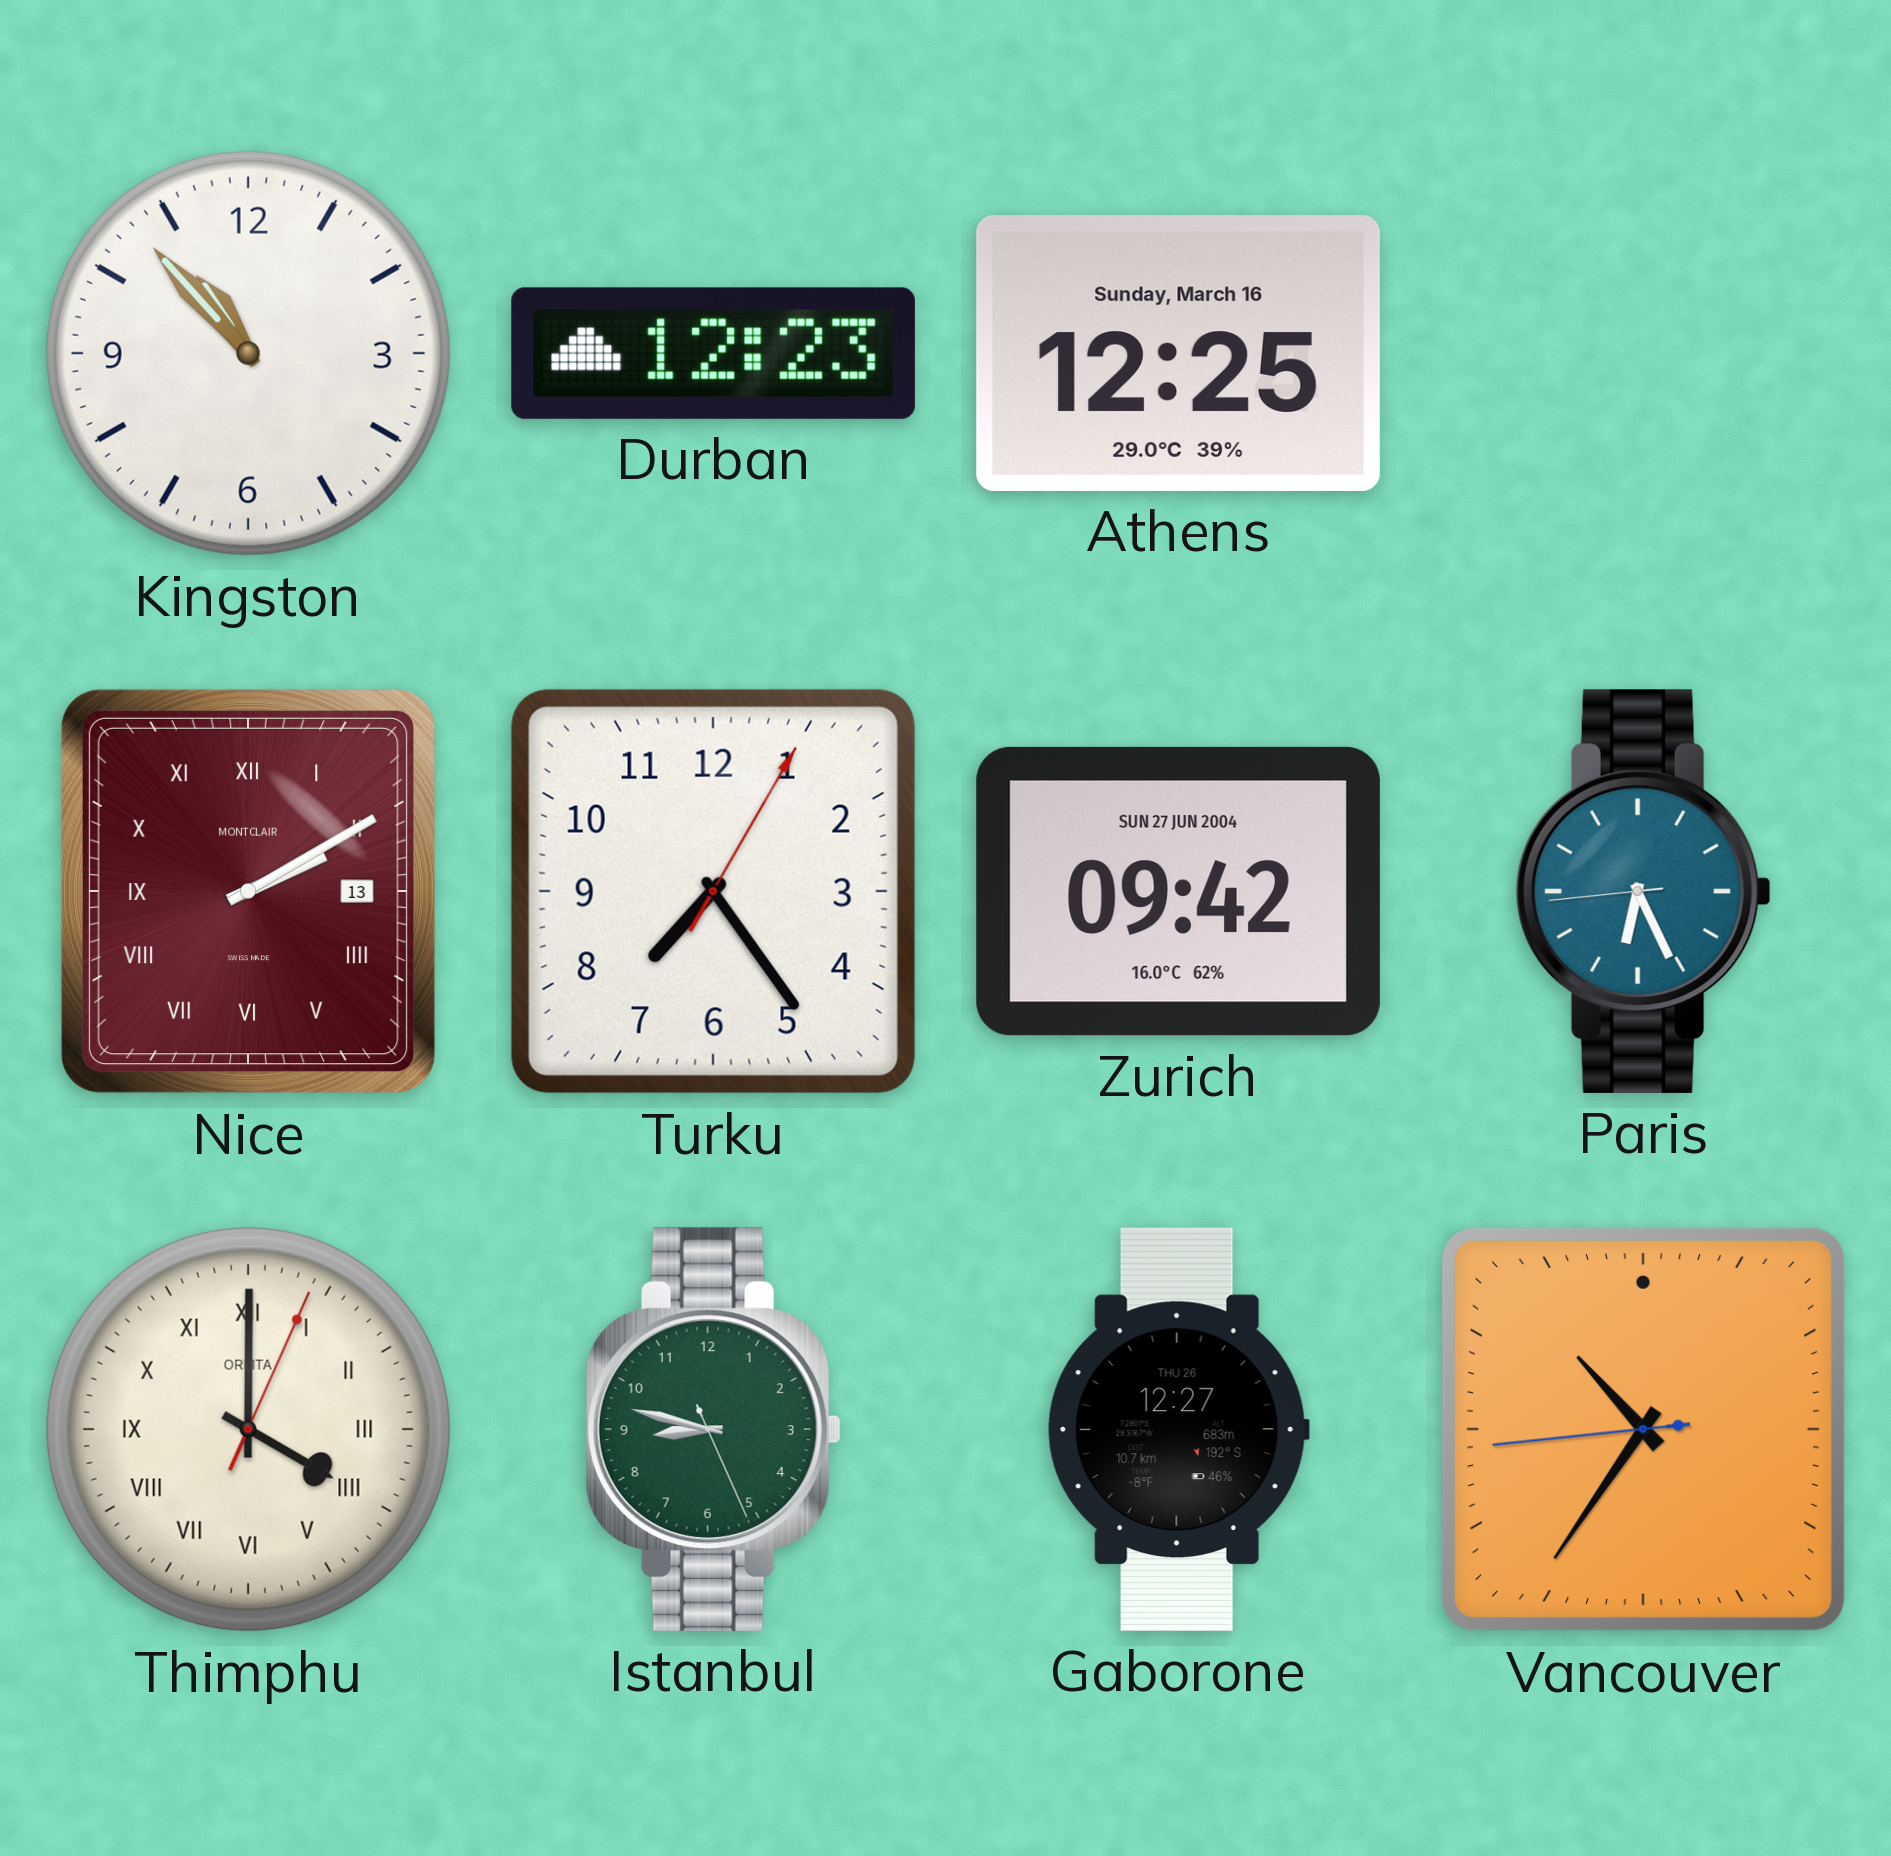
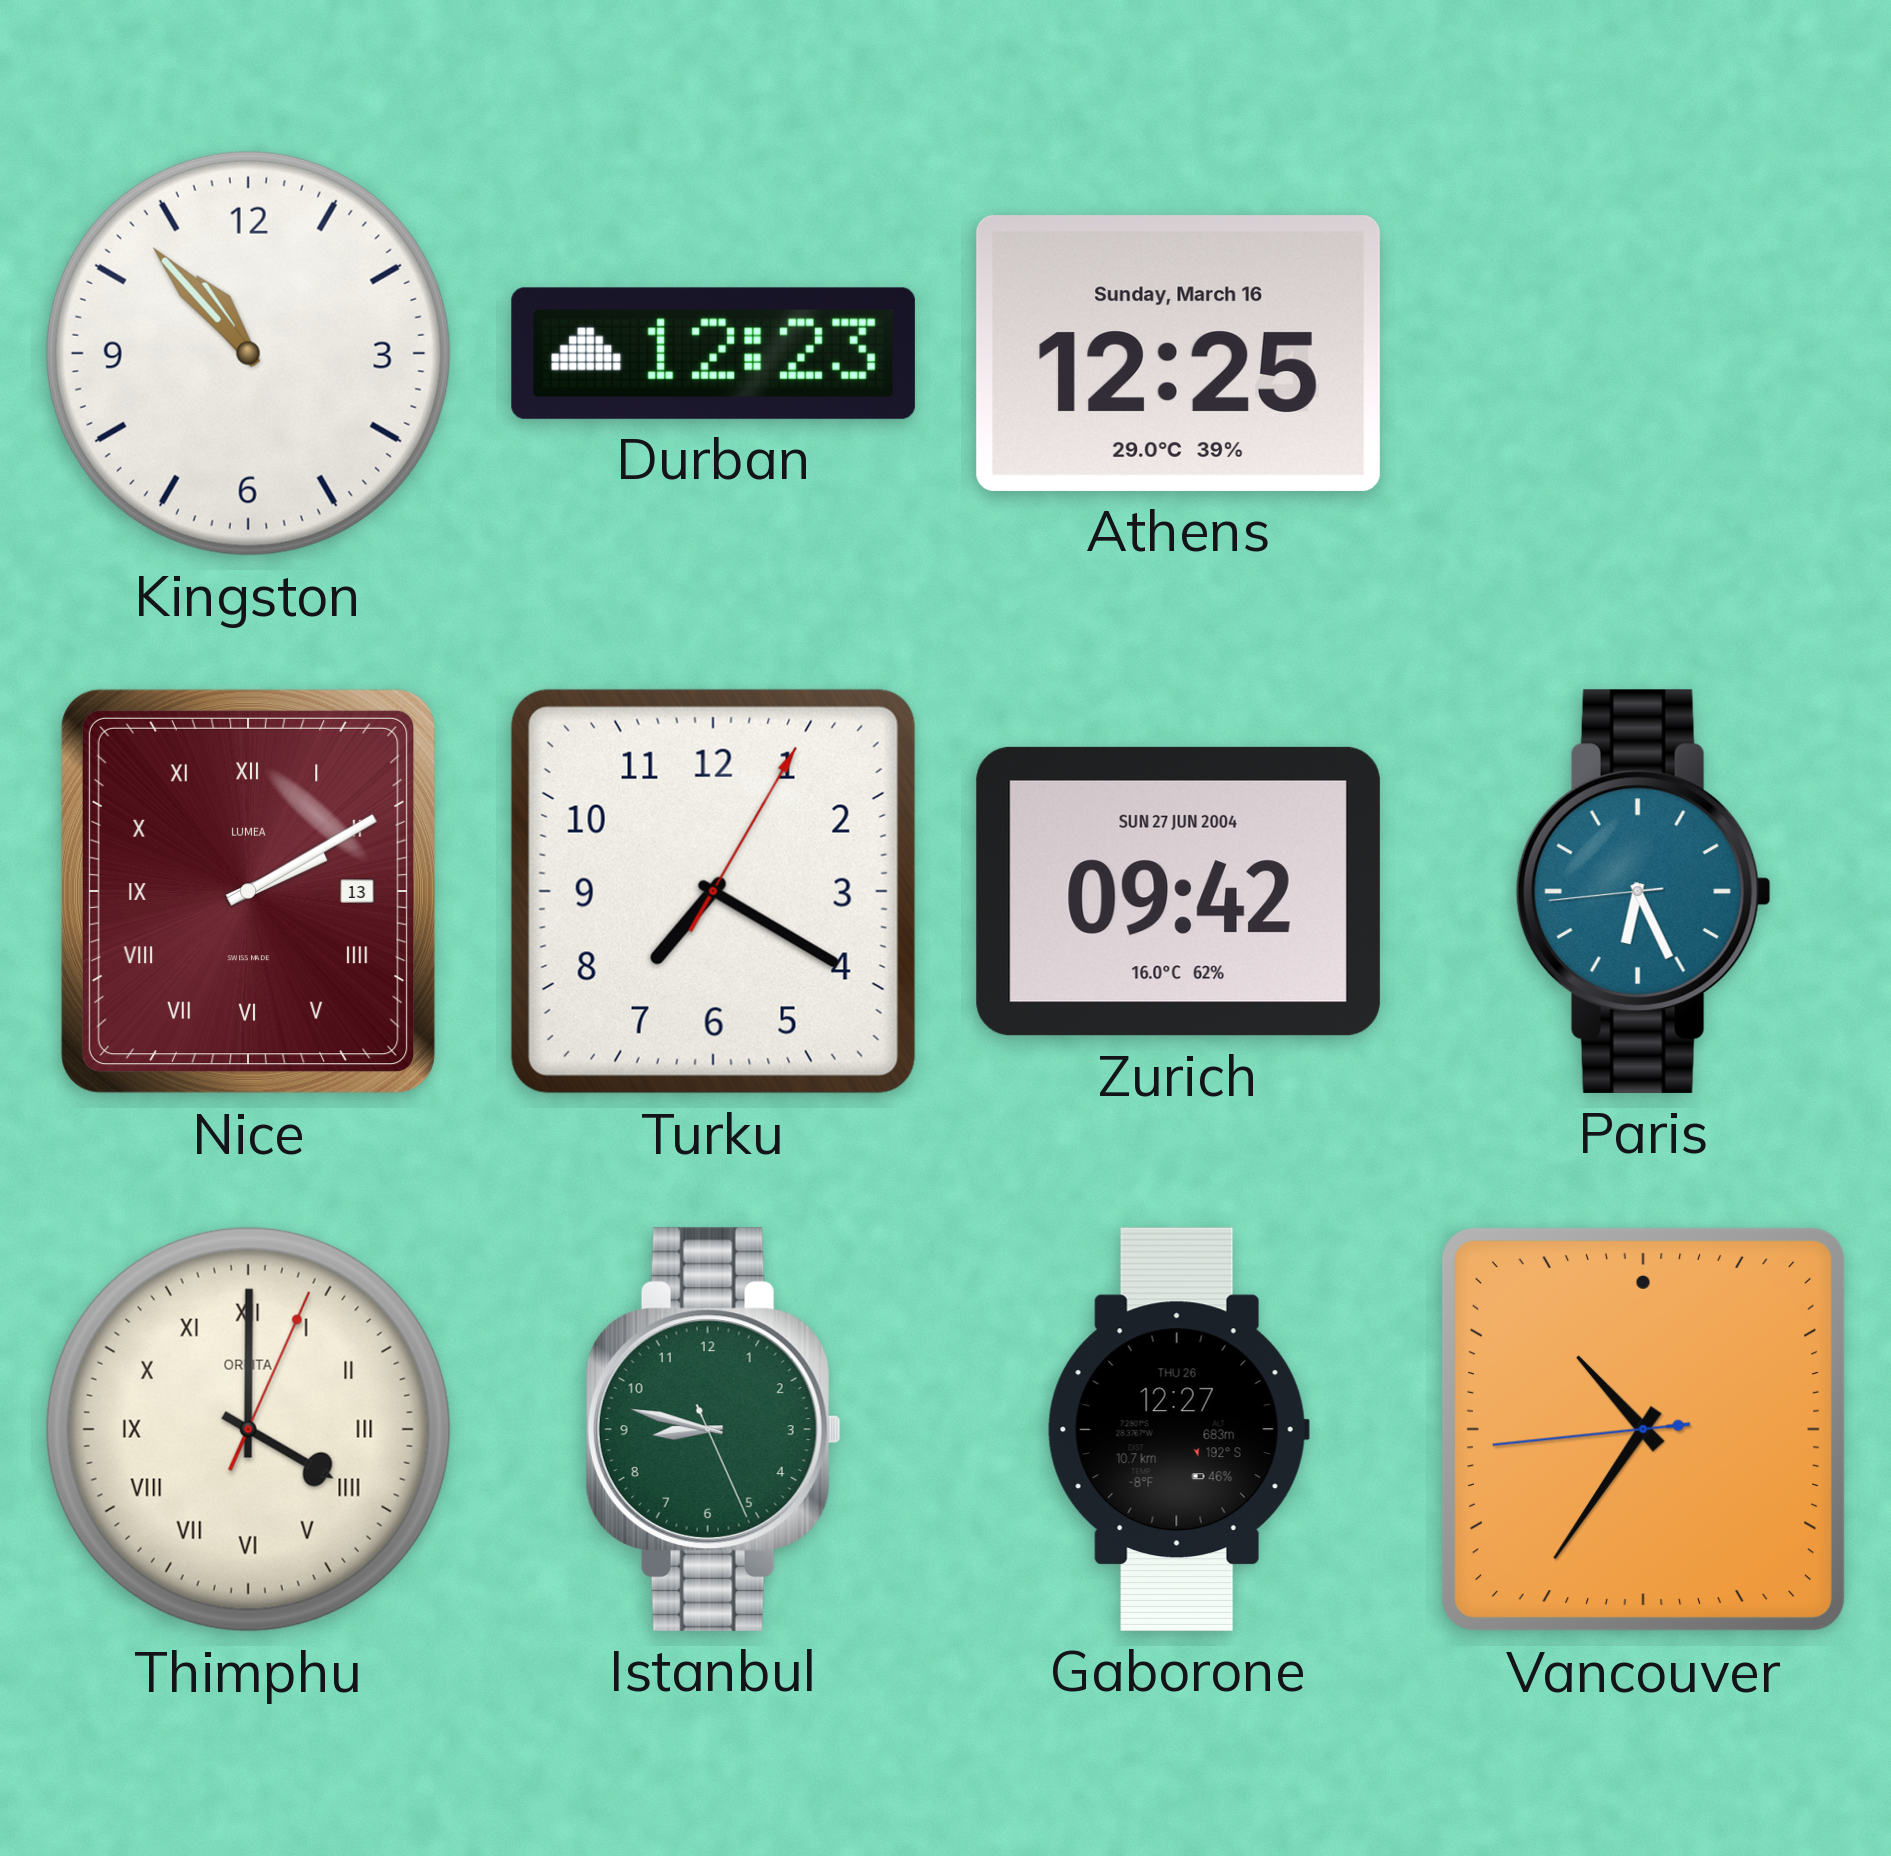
Nice brand: MONTCLAIR -> LUMEA
Turku: 7:24 -> 7:20
